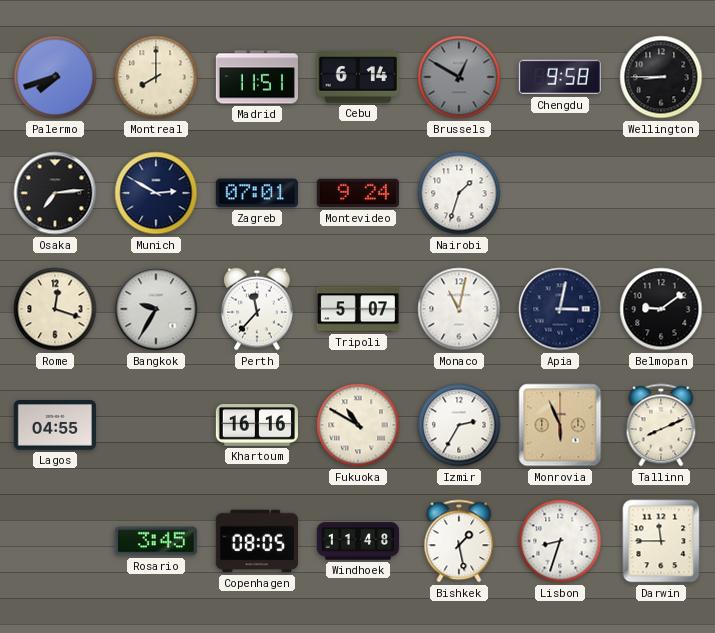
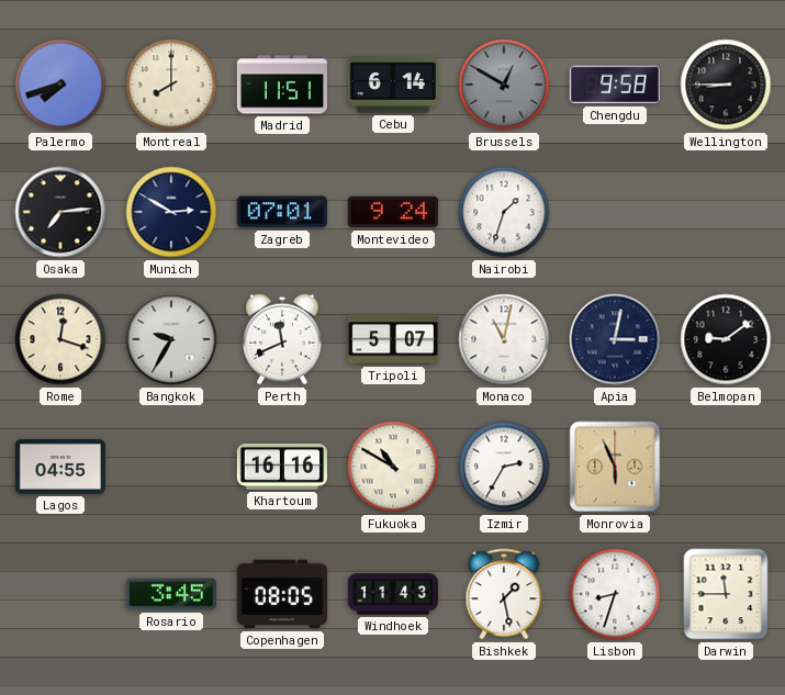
Perth: 11:37 -> 11:41
Tallinn: 8:11 -> none
Windhoek: 11:48 -> 11:43
